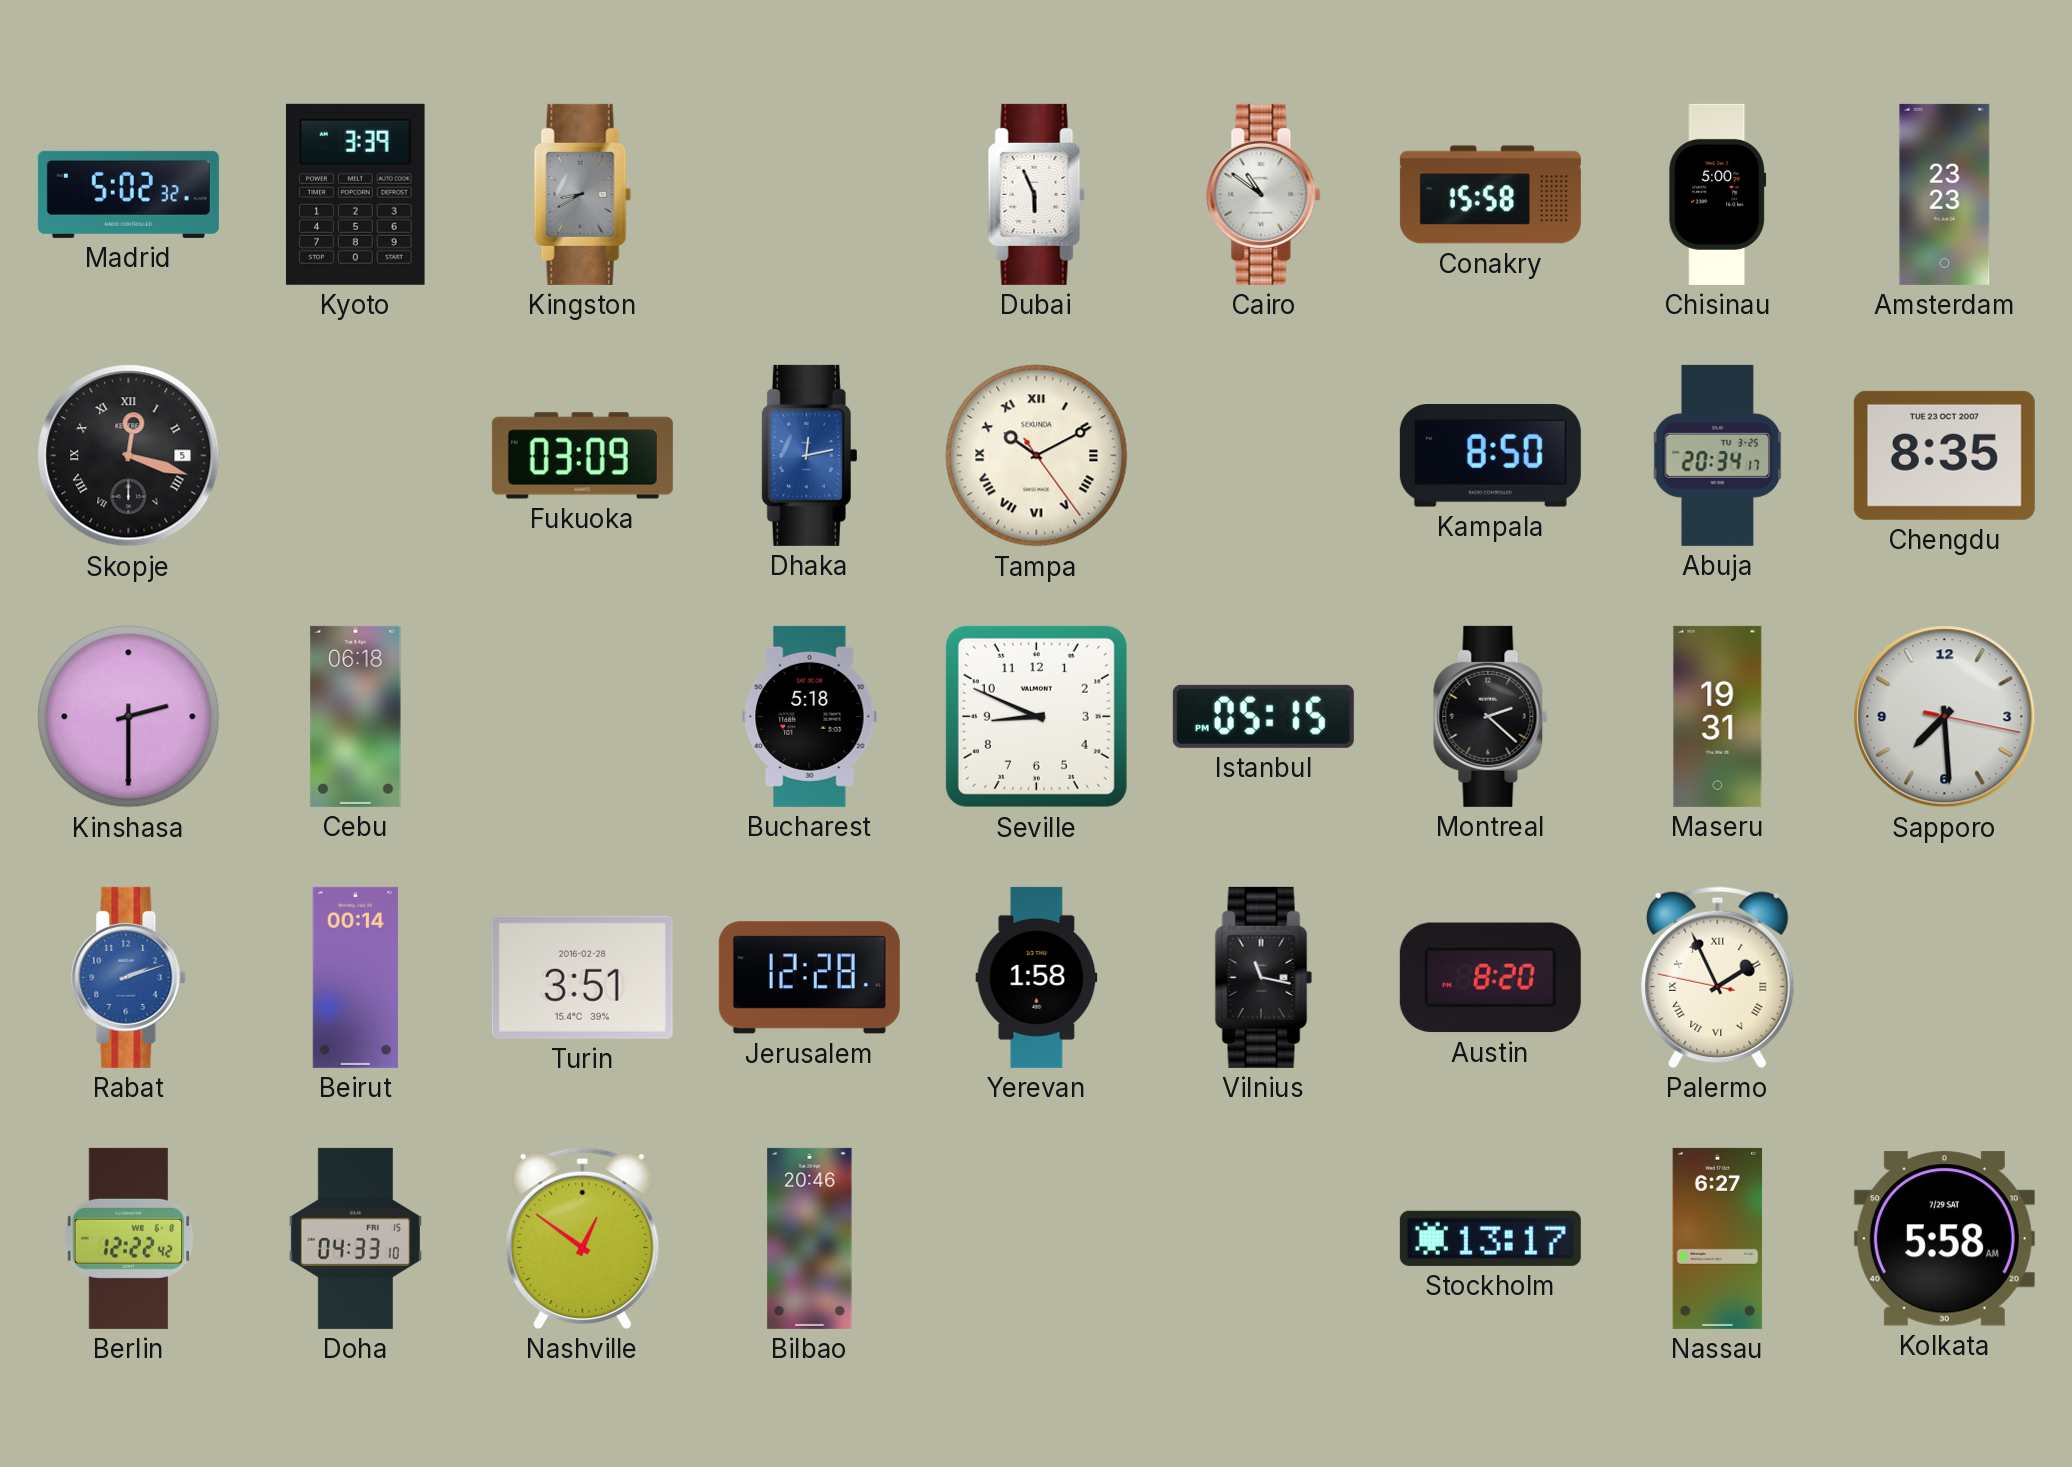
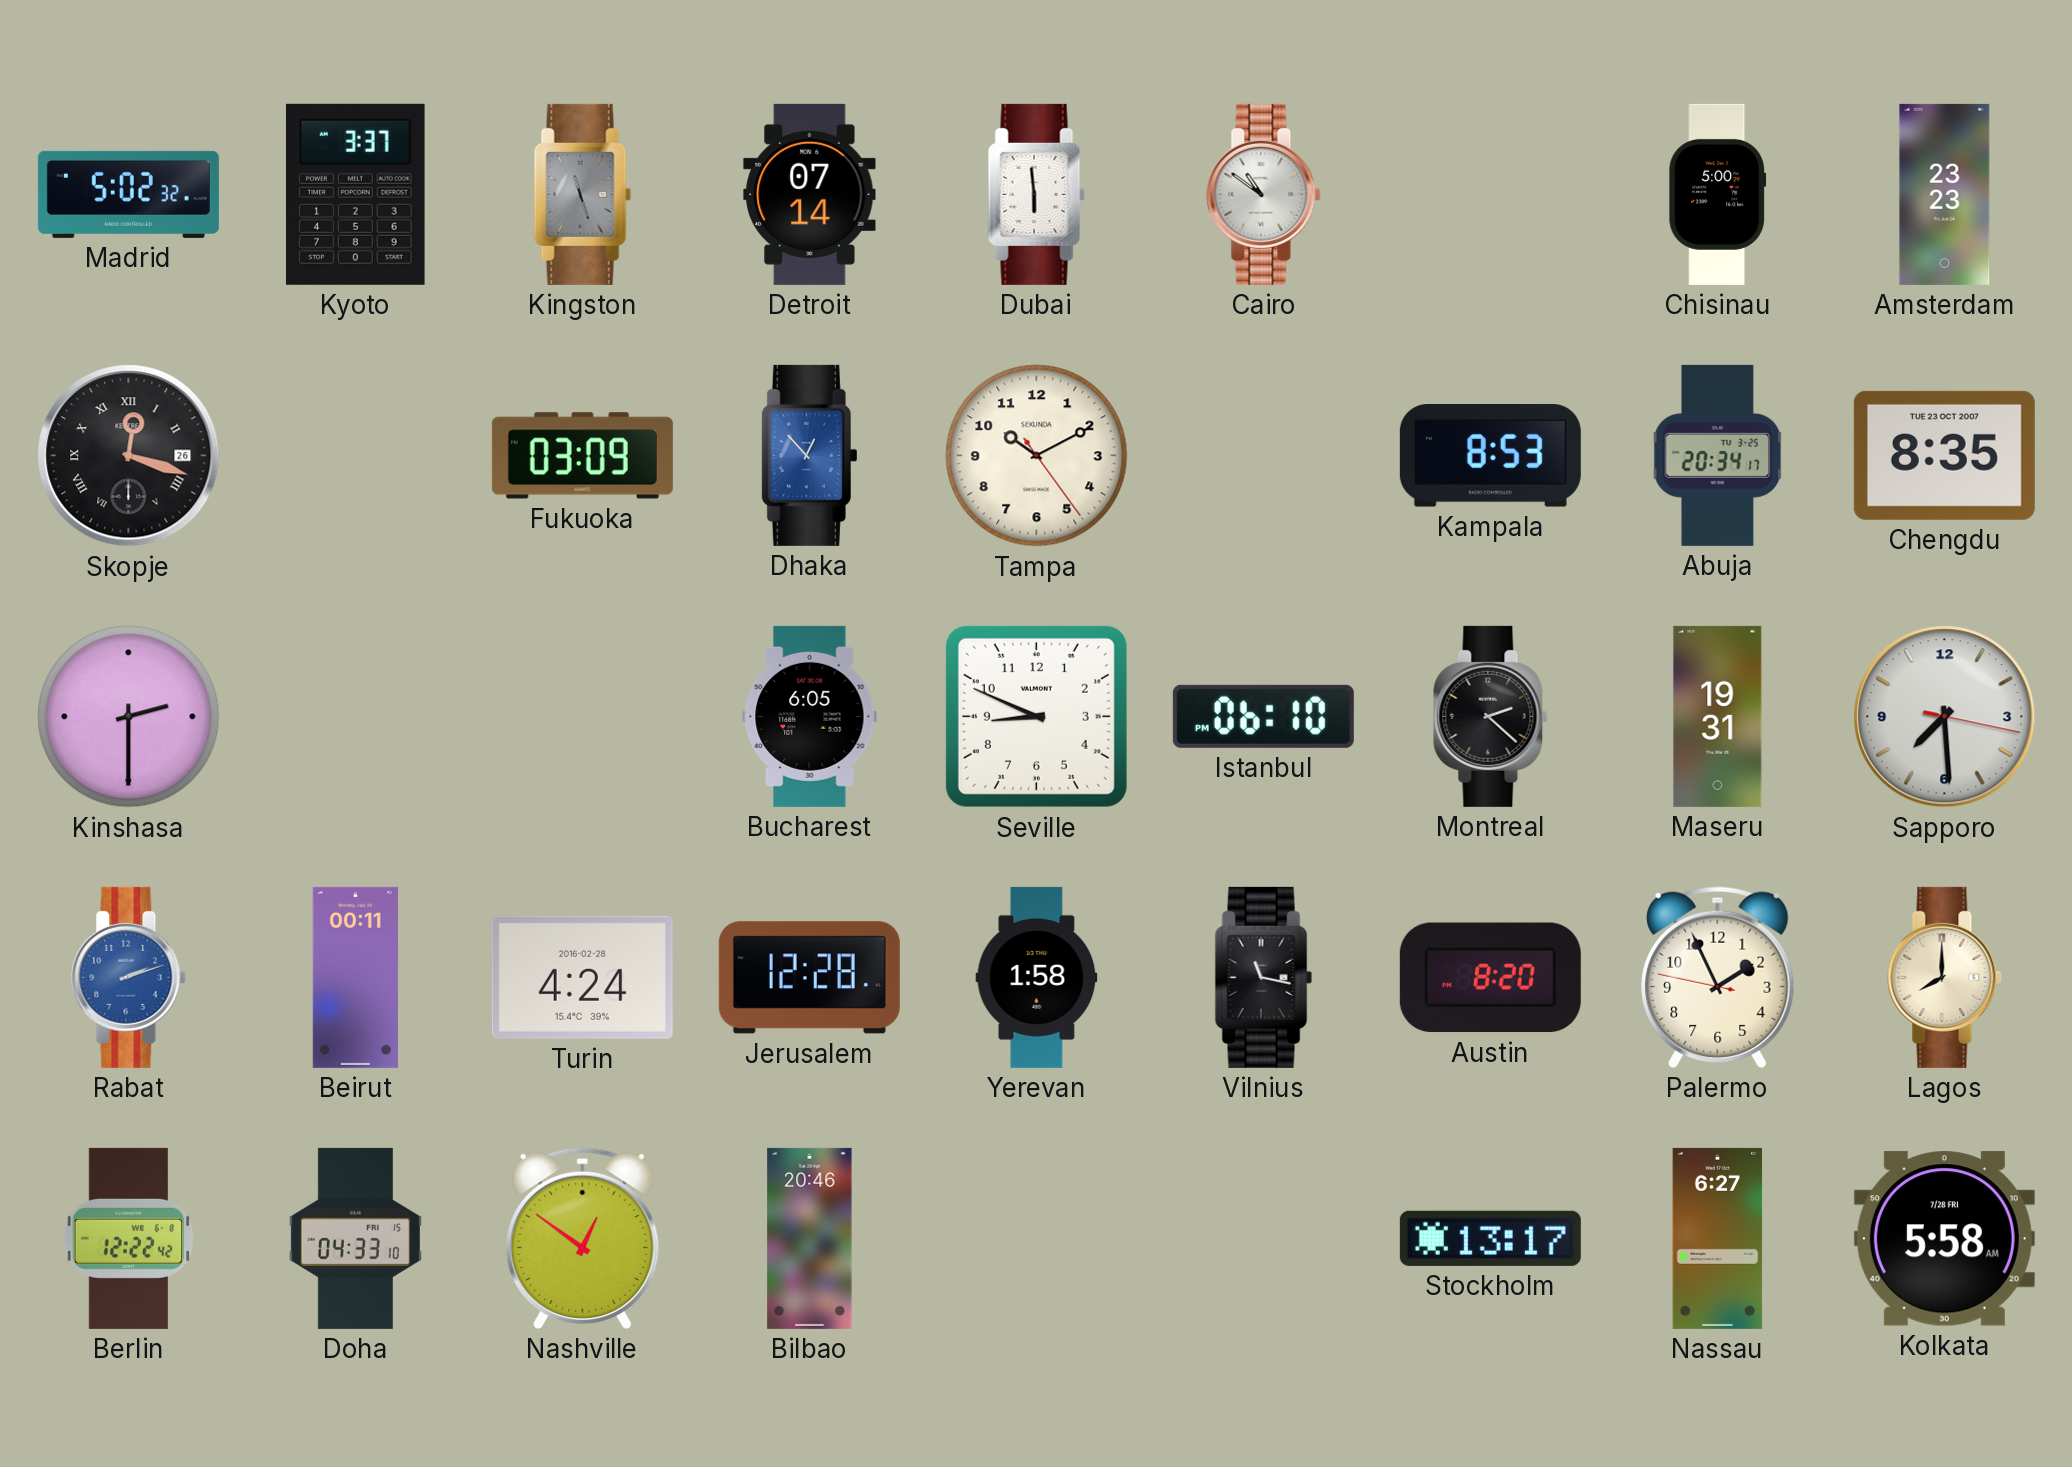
Kyoto: 3:39 -> 3:37
Kingston: 8:40 -> 11:27
Detroit: none -> 07:14
Dubai: 5:56 -> 5:59
Conakry: 15:58 -> none
Skopje date: 5 -> 26
Dhaka: 12:13 -> 12:53
Tampa numerals: Roman -> Arabic
Kampala: 8:50 -> 8:53
Cebu: 06:18 -> none
Bucharest: 5:18 -> 6:05
Istanbul: 05:15 -> 06:10
Beirut: 00:14 -> 00:11
Turin: 3:51 -> 4:24
Palermo numerals: Roman -> Arabic
Lagos: none -> 8:00
Kolkata date: 7/29 SAT -> 7/28 FRI
